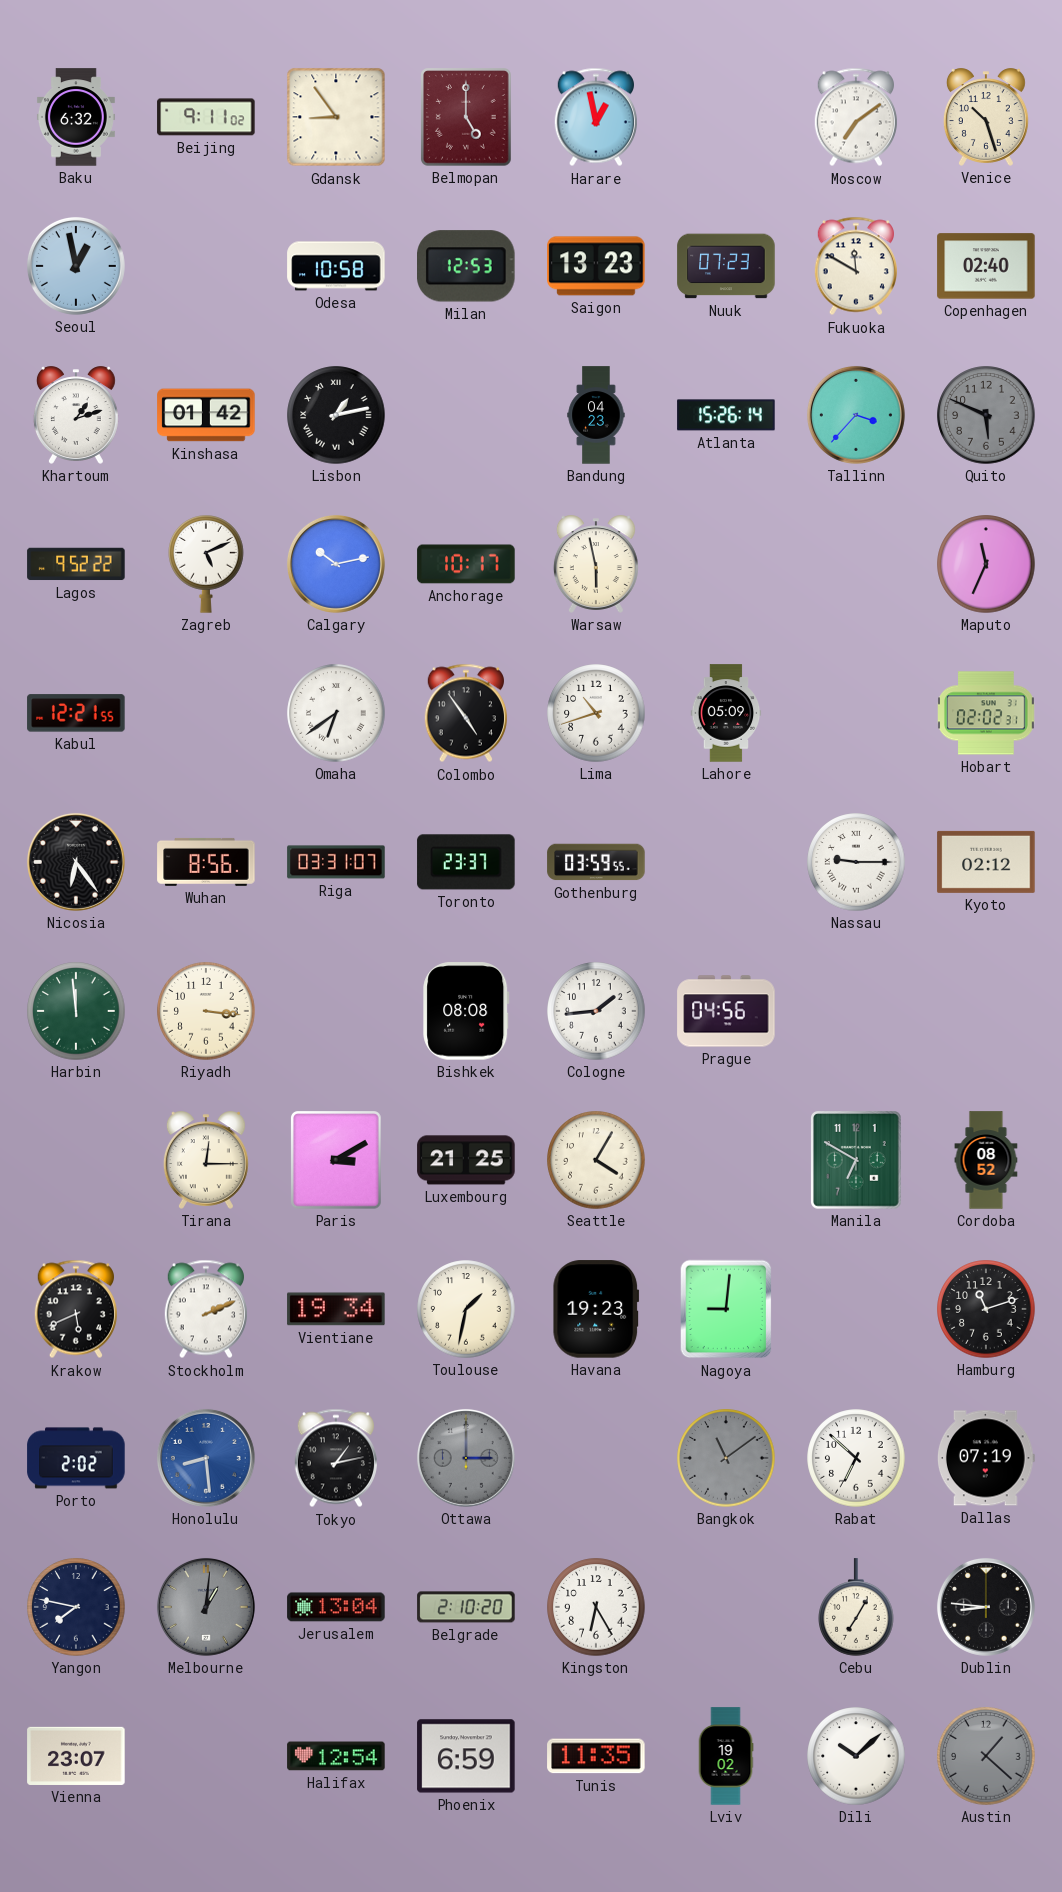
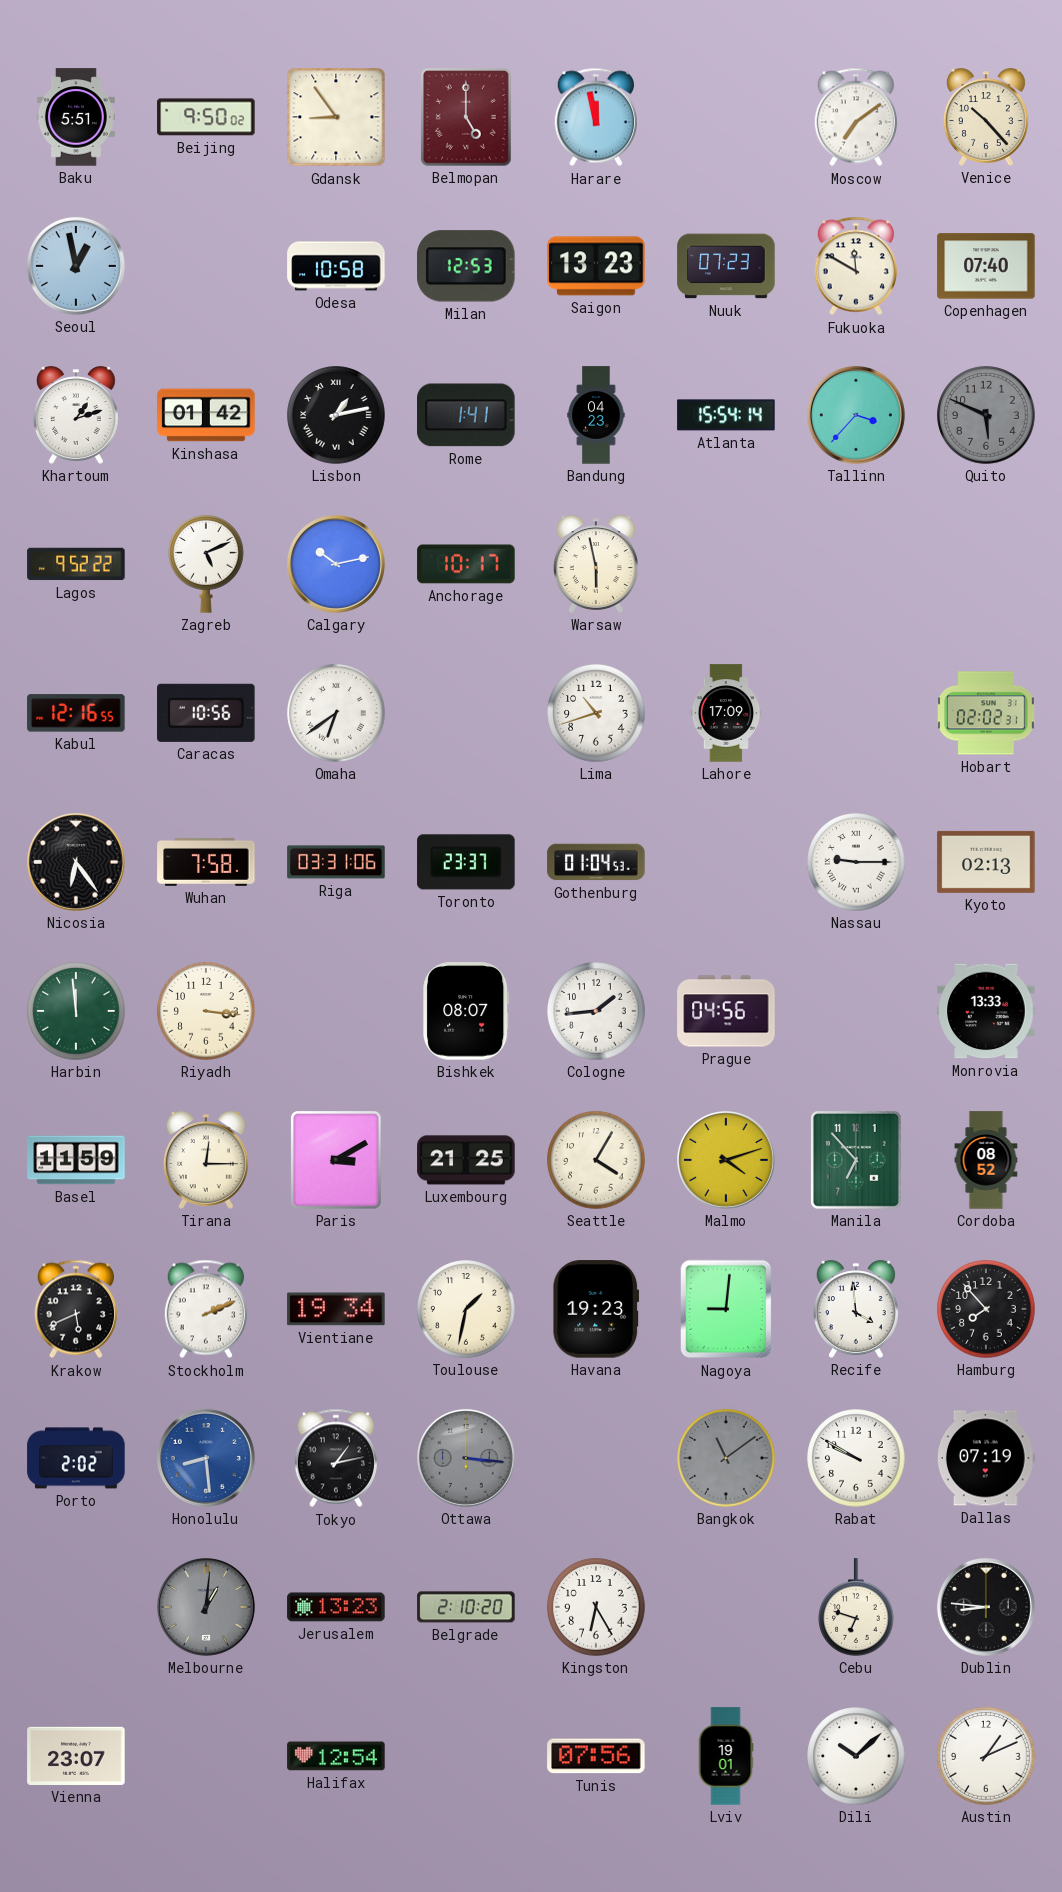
Baku: 6:32 -> 5:51
Beijing: 9:11 -> 9:50
Harare: 12:58 -> 11:58
Venice: 10:27 -> 10:23
Copenhagen: 02:40 -> 07:40
Rome: none -> 1:41
Atlanta: 15:26 -> 15:54
Maputo: 11:34 -> none
Kabul: 12:21 -> 12:16
Caracas: none -> 10:56
Colombo: 4:54 -> none
Lahore: 05:09 -> 17:09
Wuhan: 8:56 -> 7:58
Riga: 03:31:07 -> 03:31:06
Gothenburg: 03:59 -> 01:04
Kyoto: 02:12 -> 02:13
Bishkek: 08:08 -> 08:07
Monrovia: none -> 13:33
Basel: none -> 11:59
Malmo: none -> 4:12
Manila: 6:50 -> 6:53
Recife: none -> 3:59
Hamburg: 11:12 -> 7:53
Ottawa: 3:00 -> 3:16
Rabat: 6:52 -> 9:50
Yangon: 7:47 -> none
Jerusalem: 13:04 -> 13:23
Cebu: 7:05 -> 6:48
Phoenix: 6:59 -> none
Tunis: 11:35 -> 07:56
Lviv: 19:02 -> 19:01
Austin: 1:22 -> 1:11
Austin dial: grey -> white
